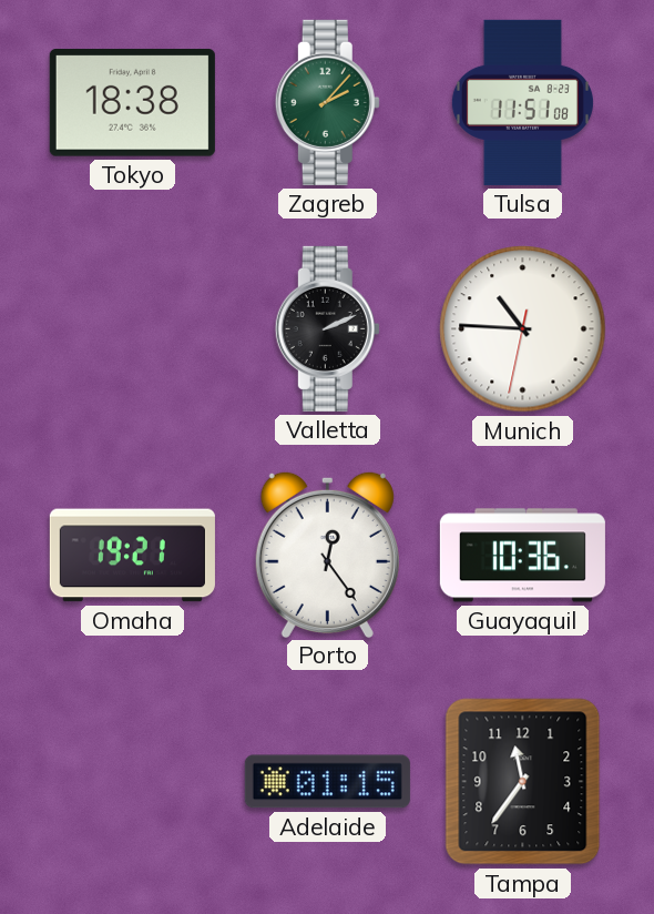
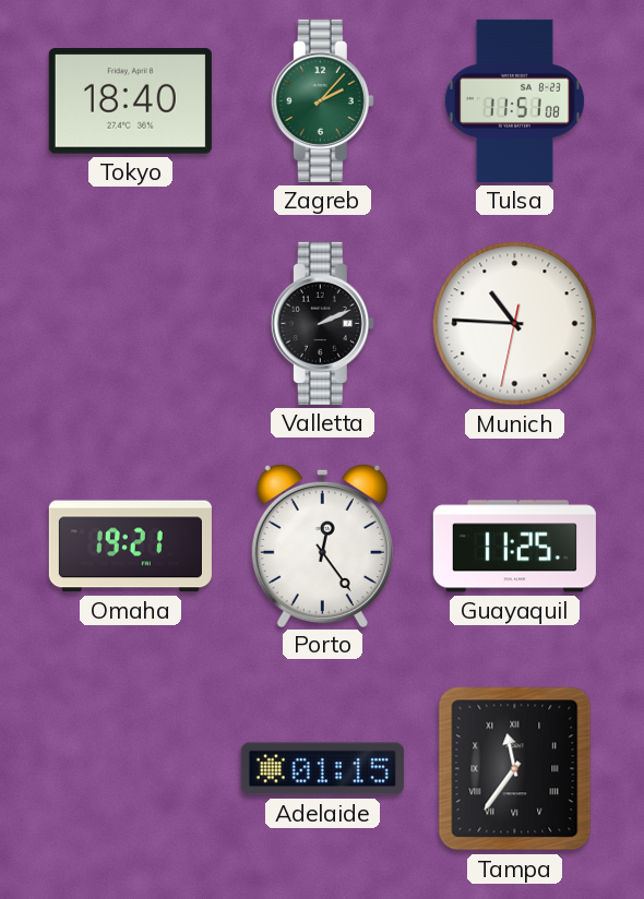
Tokyo: 18:38 -> 18:40
Guayaquil: 10:36 -> 11:25
Tampa numerals: Arabic -> Roman
